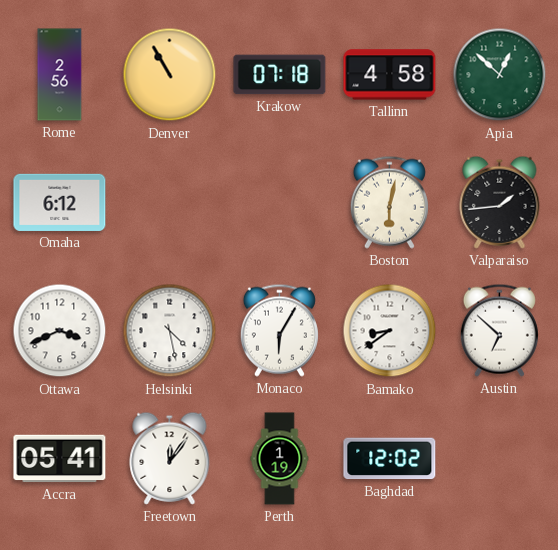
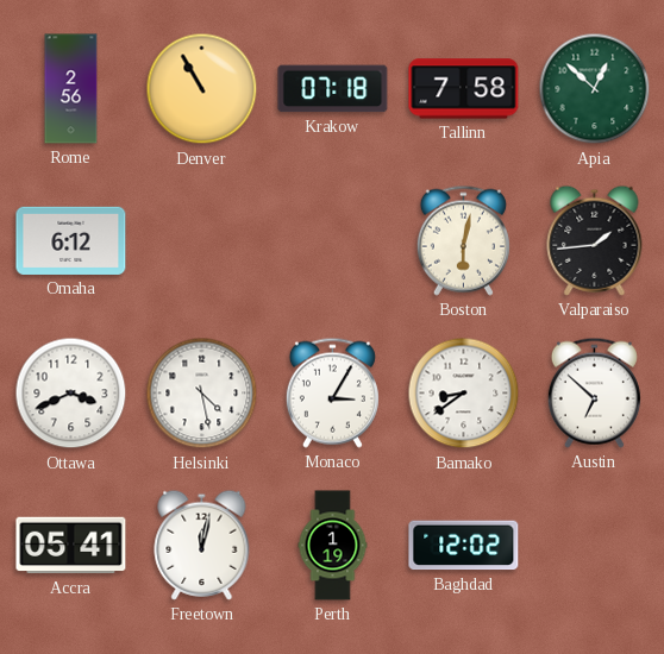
Tallinn: 4:58 -> 7:58
Monaco: 6:05 -> 3:05
Freetown: 12:06 -> 12:02
